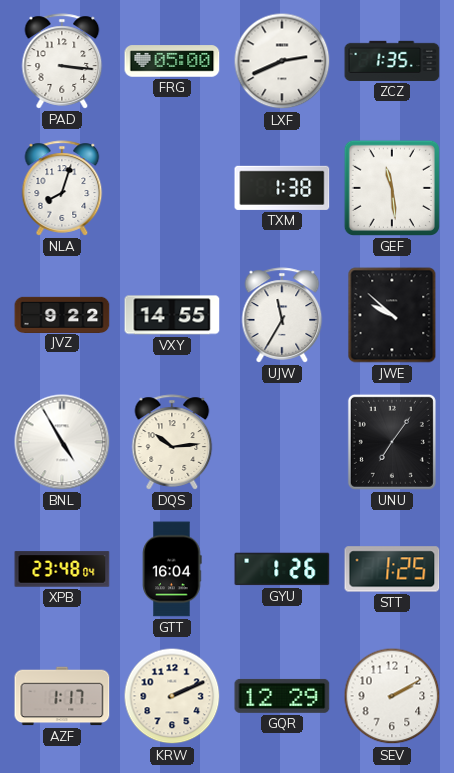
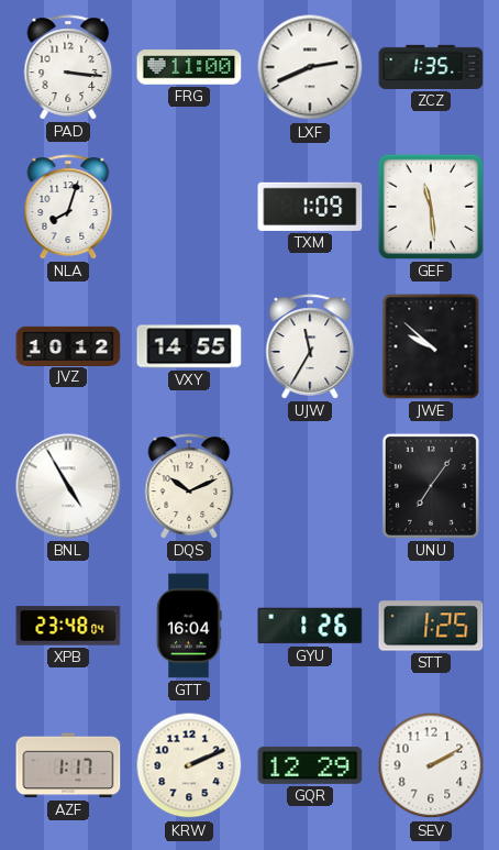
FRG: 05:00 -> 11:00
TXM: 1:38 -> 1:09
JVZ: 9:22 -> 10:12
DQS: 10:14 -> 10:11
